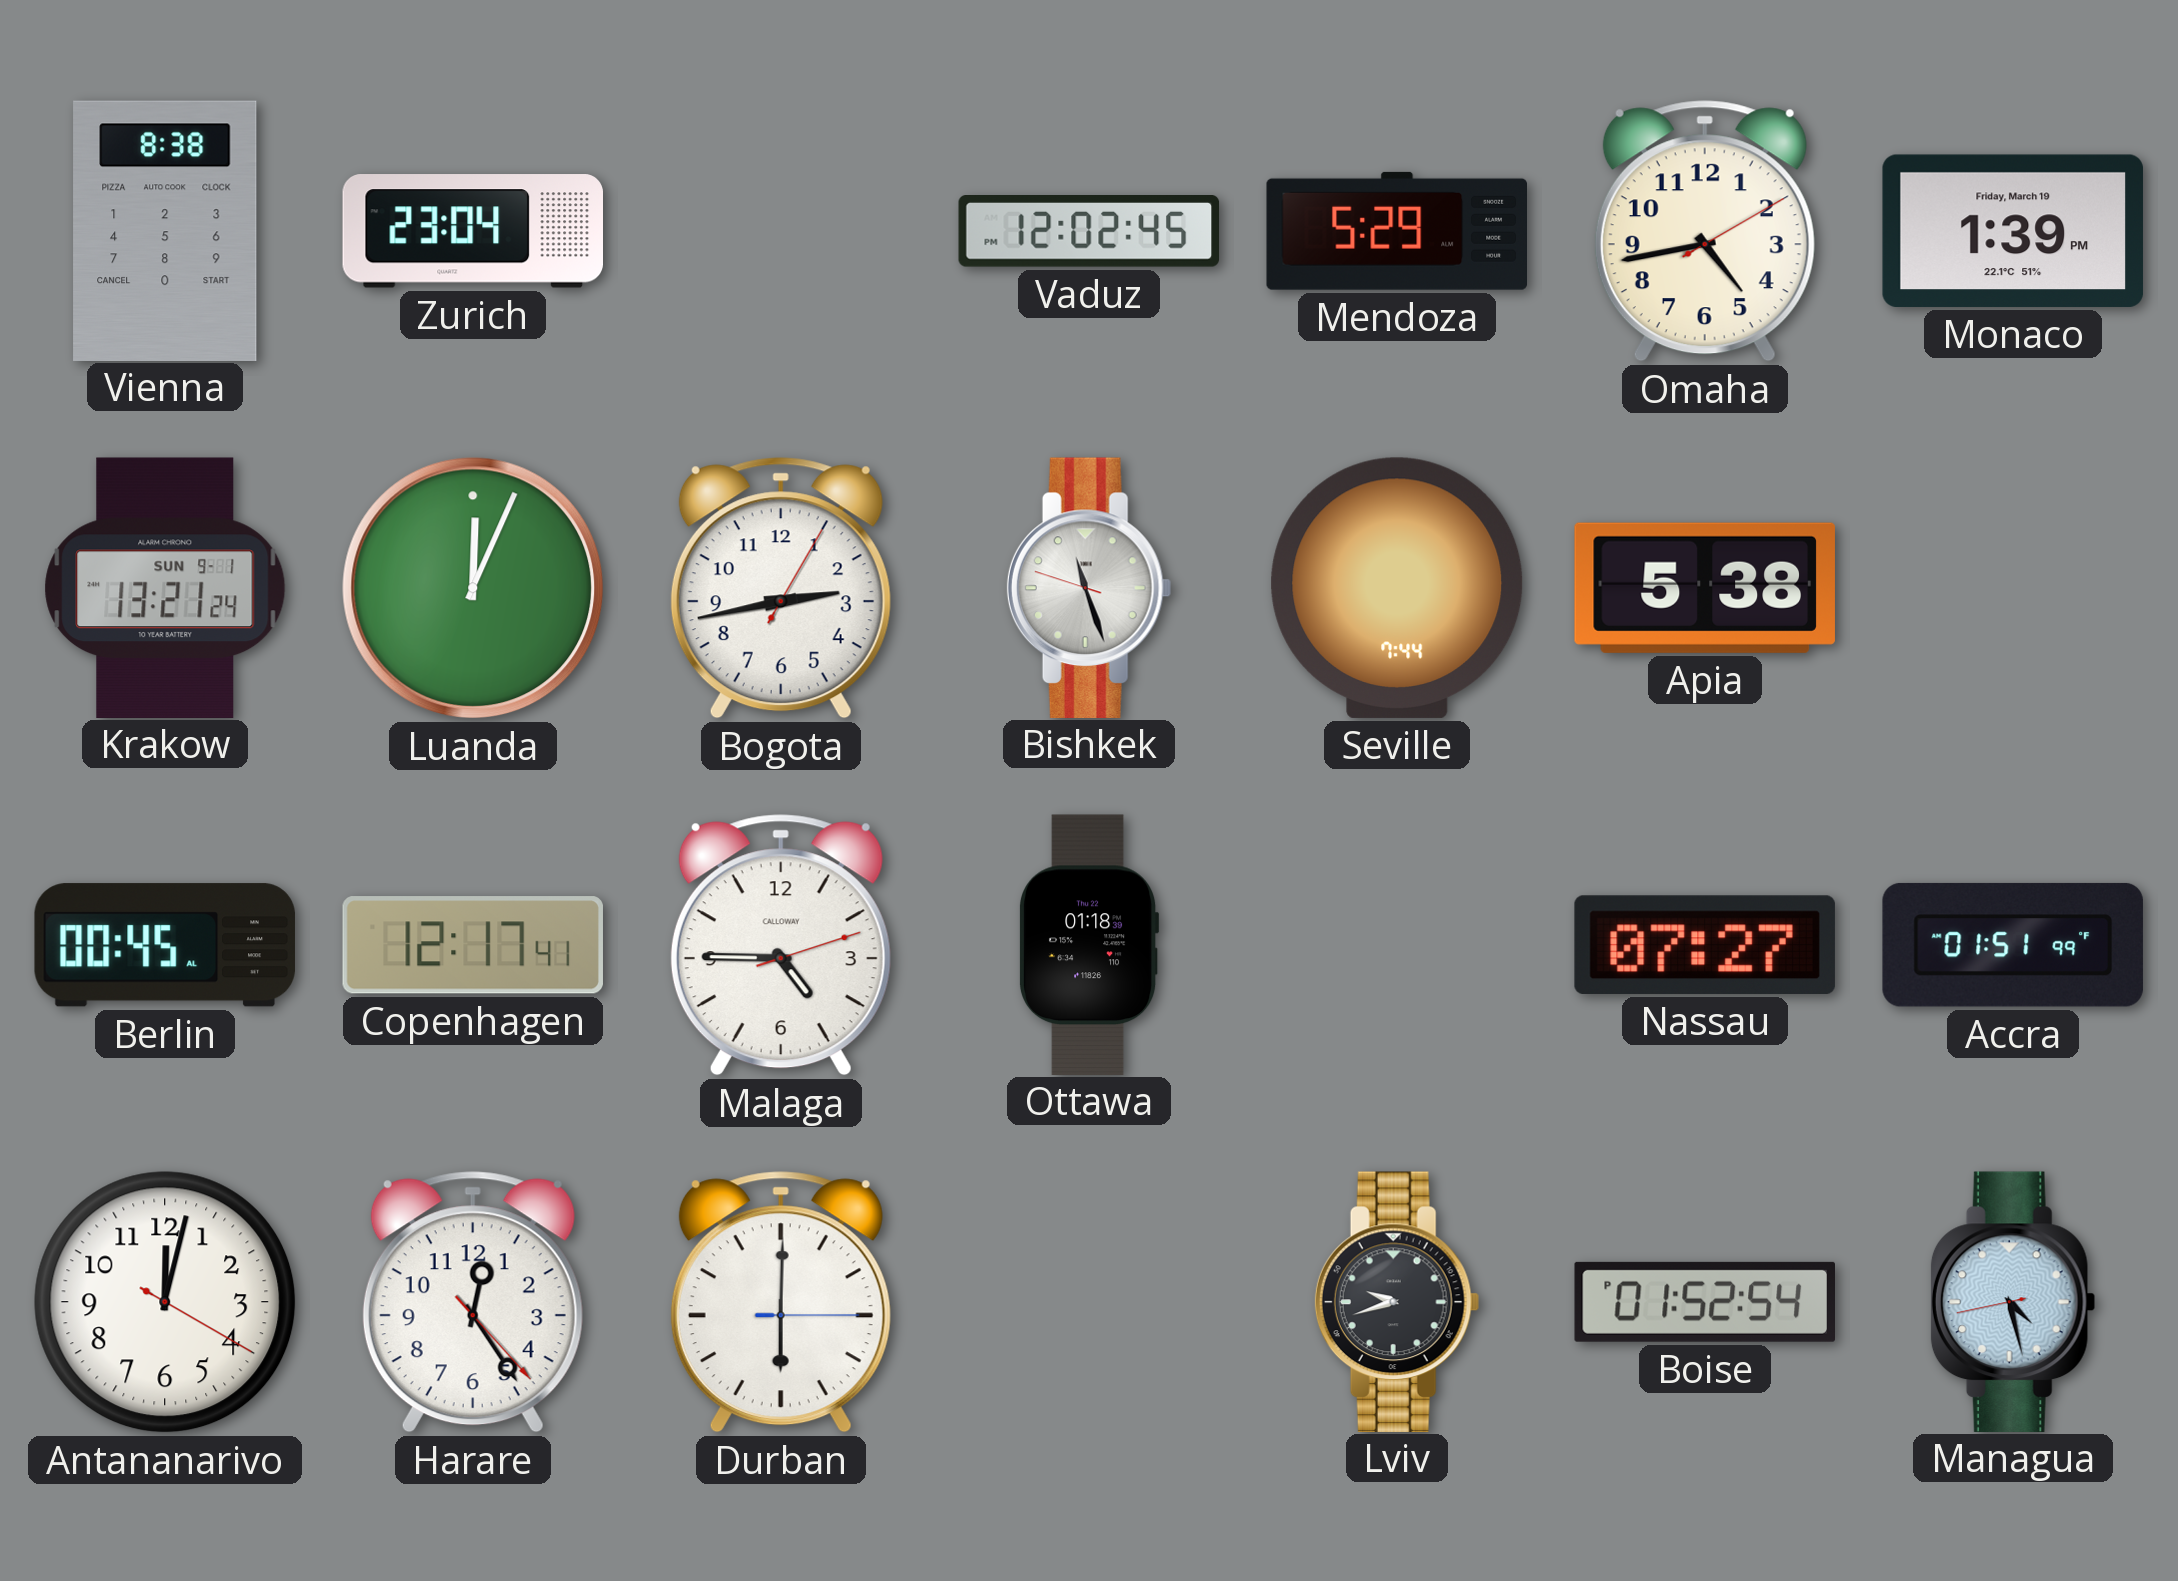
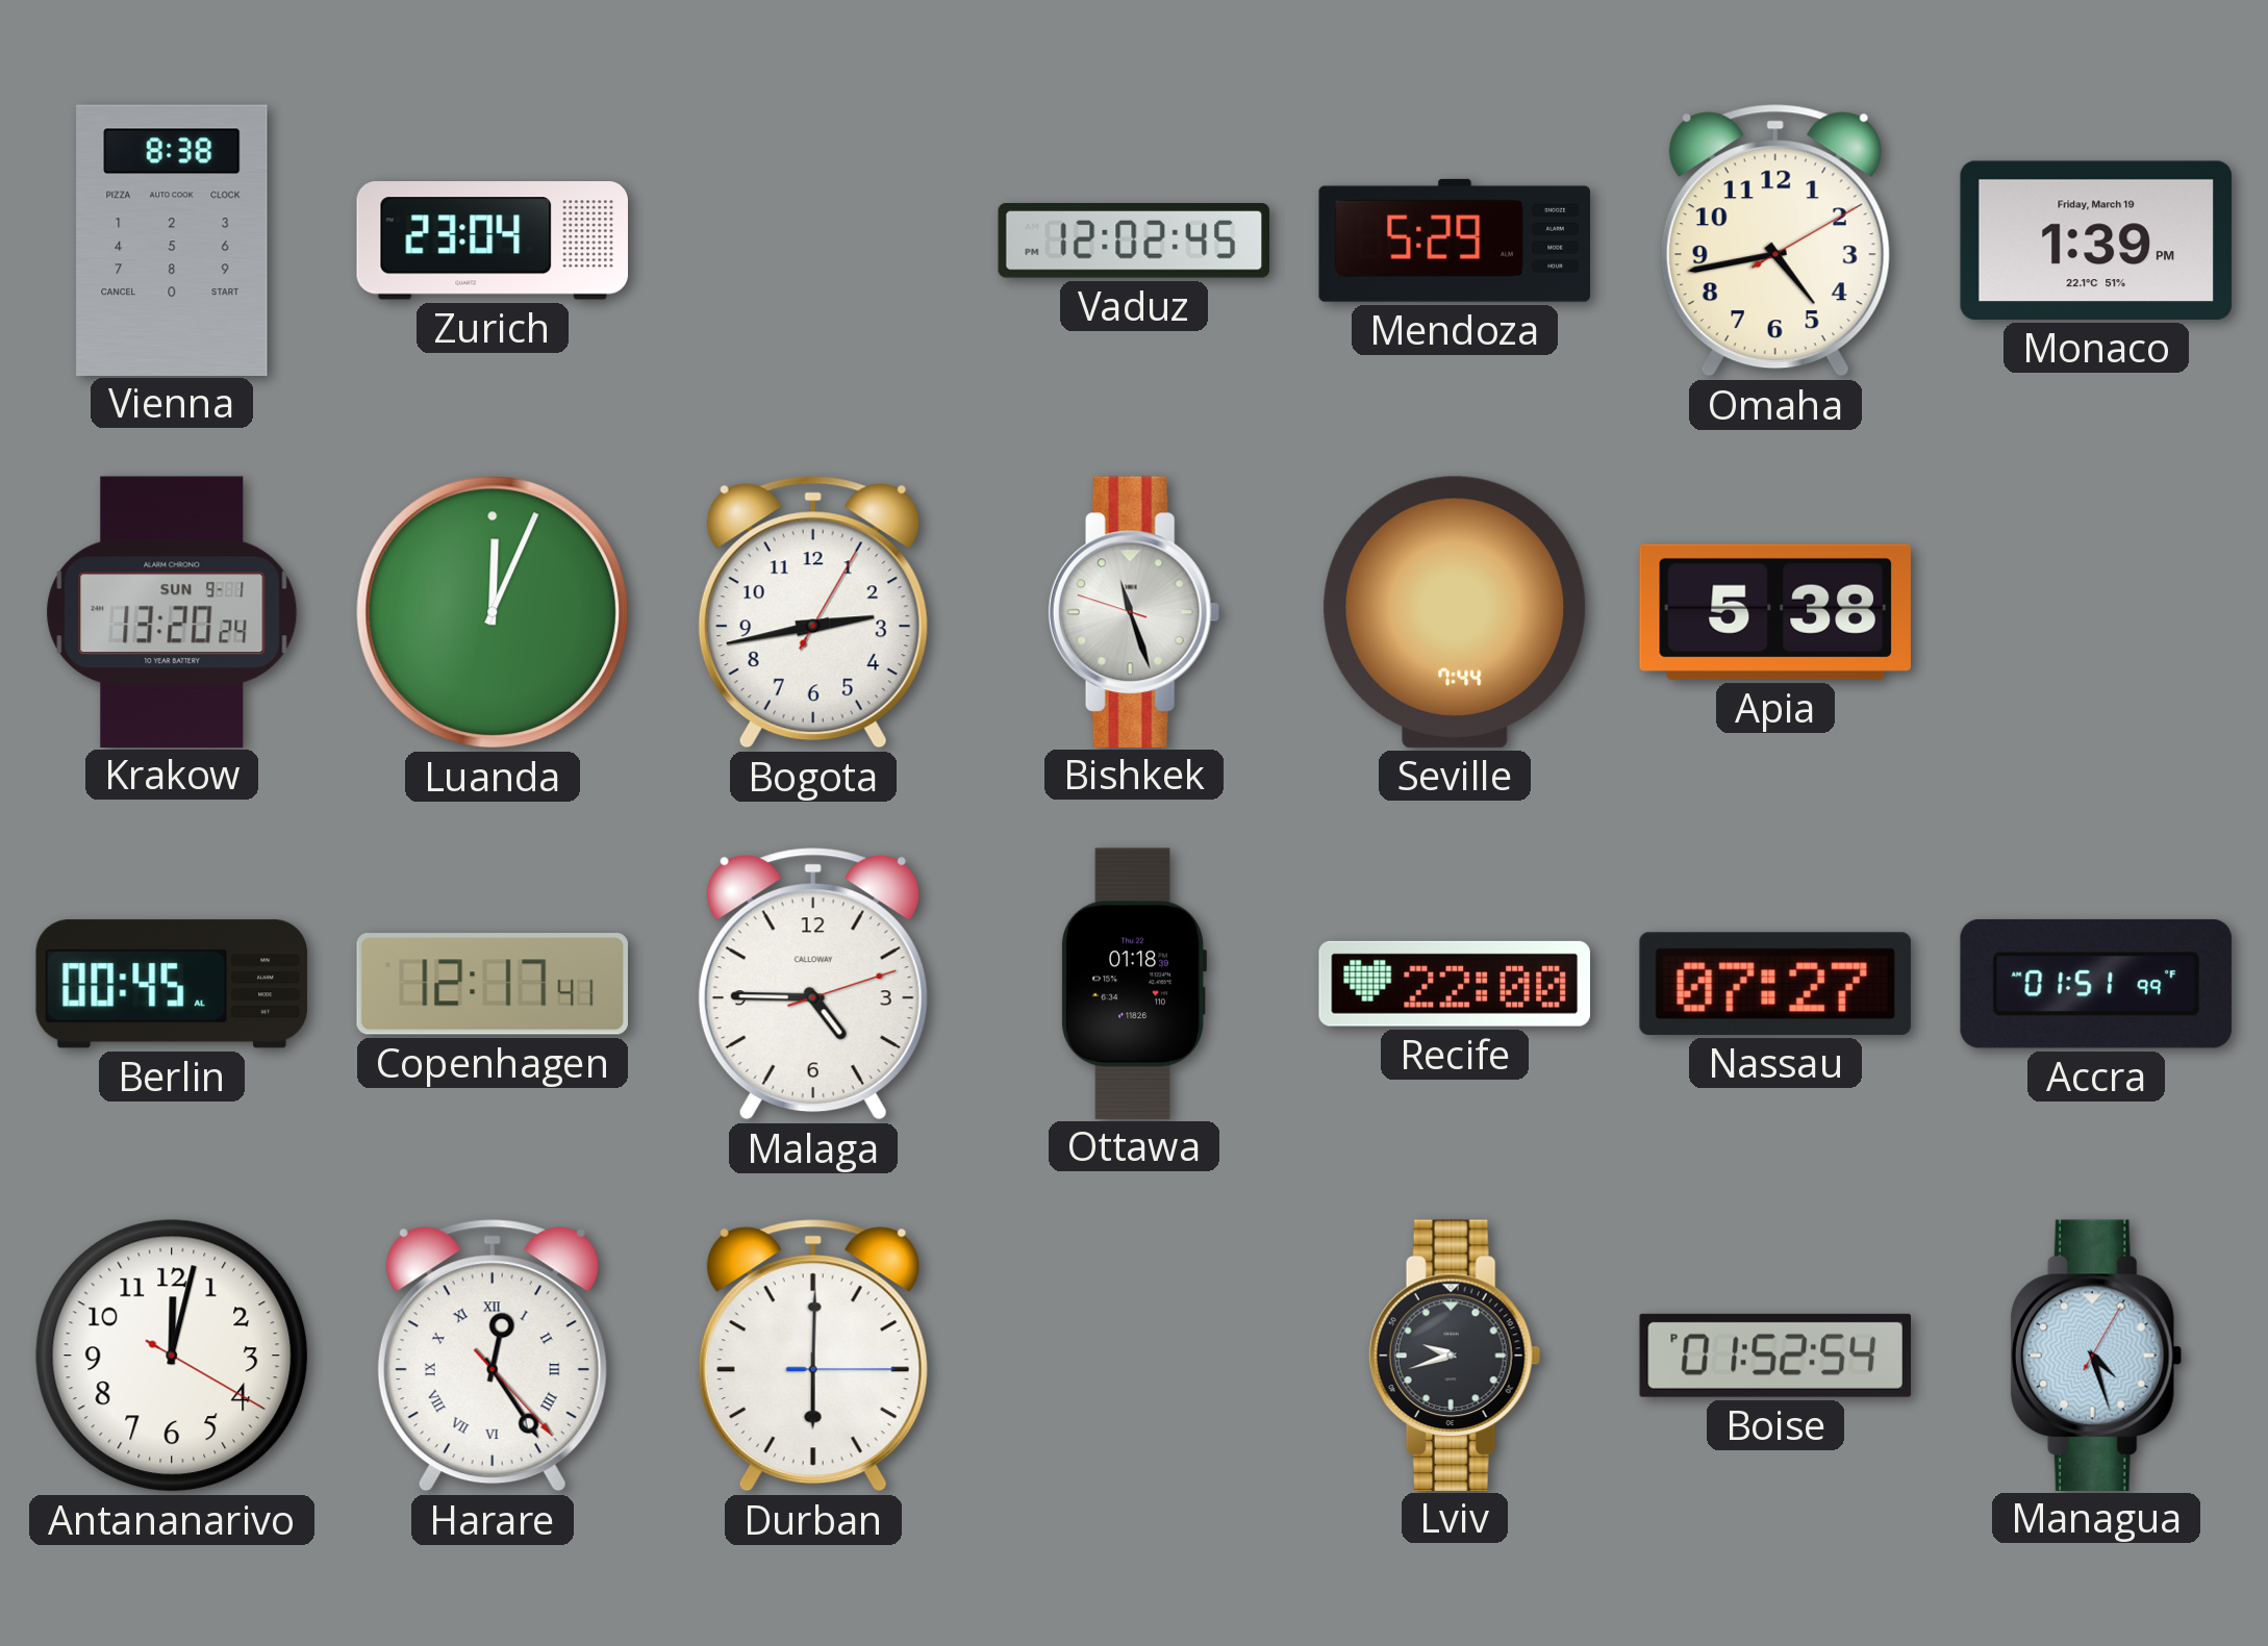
Krakow: 13:21 -> 13:20
Recife: none -> 22:00
Harare numerals: Arabic -> Roman
Managua: 4:27:43 -> 4:27:05
